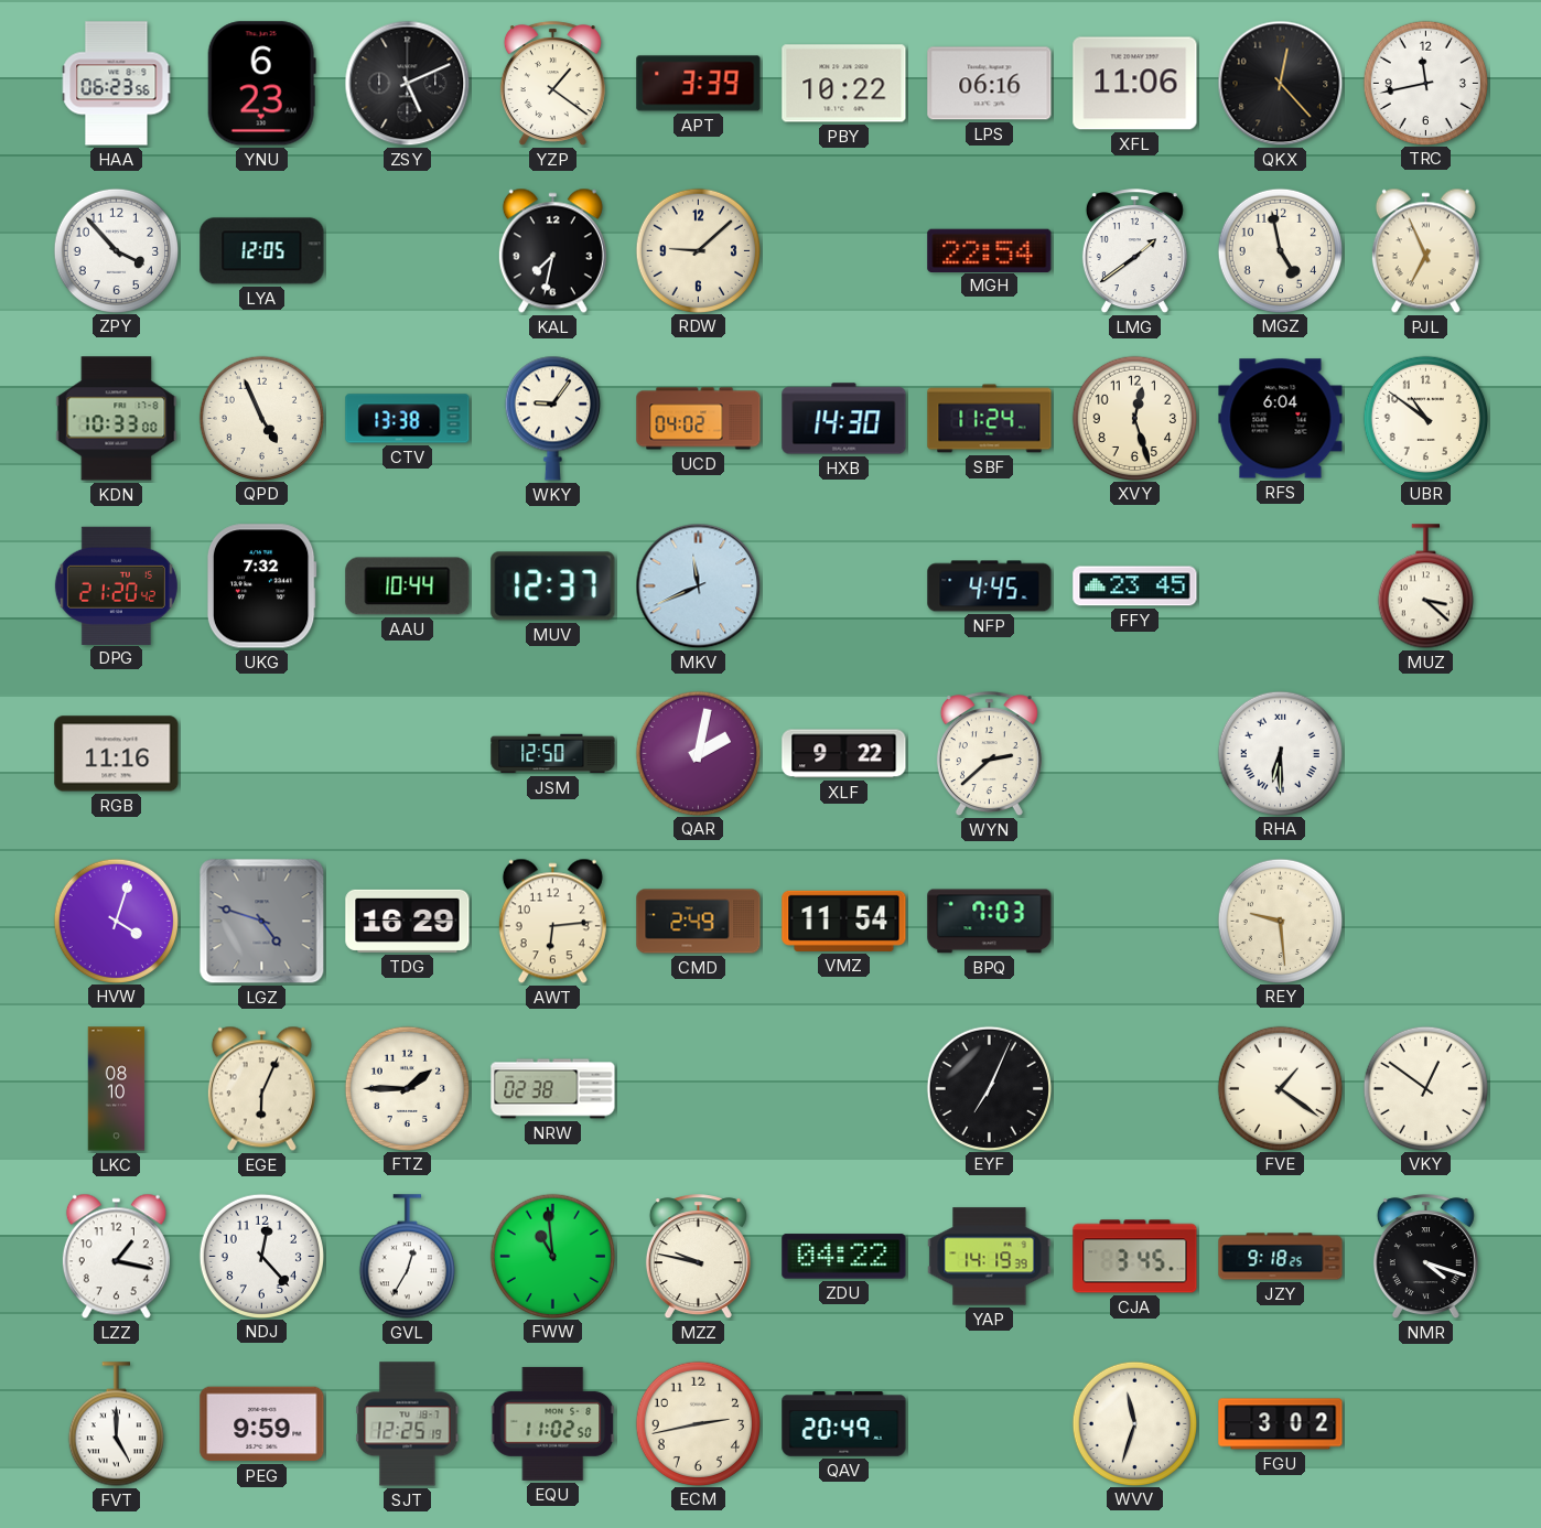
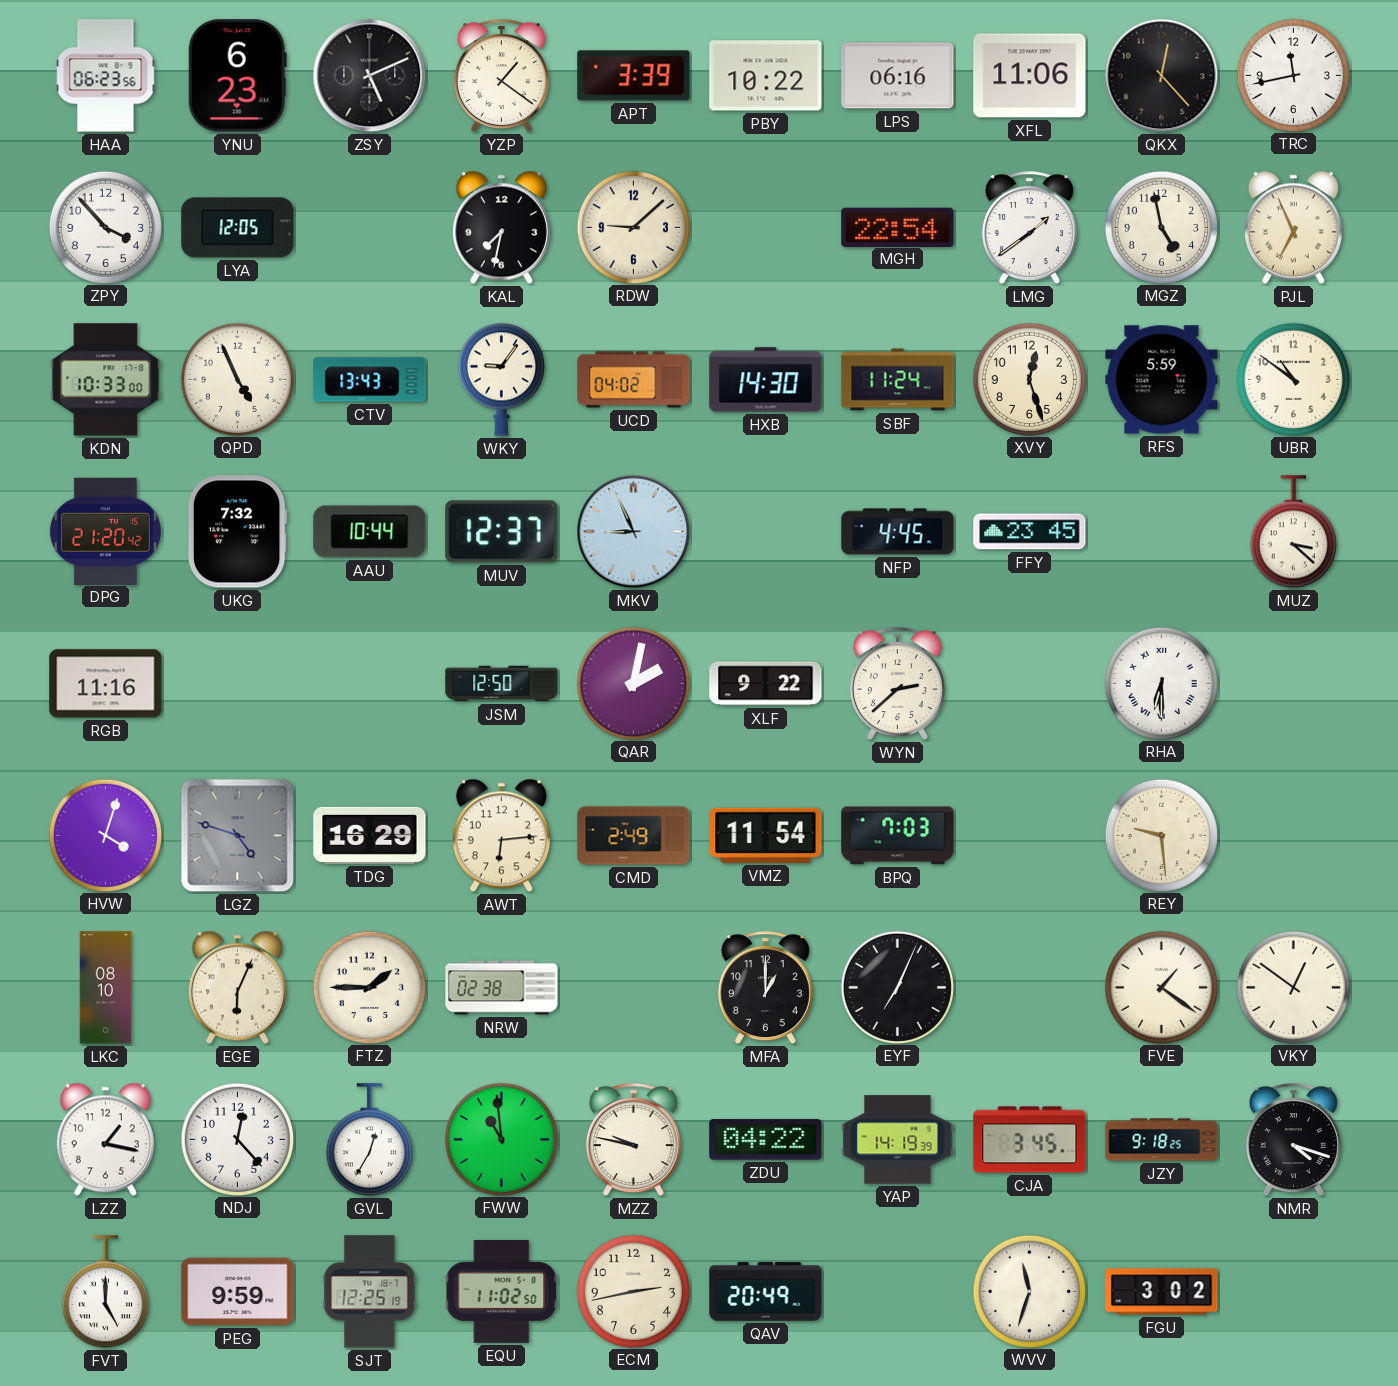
CTV: 13:38 -> 13:43
RFS: 6:04 -> 5:59
MKV: 11:41 -> 8:56
MFA: none -> 1:00
